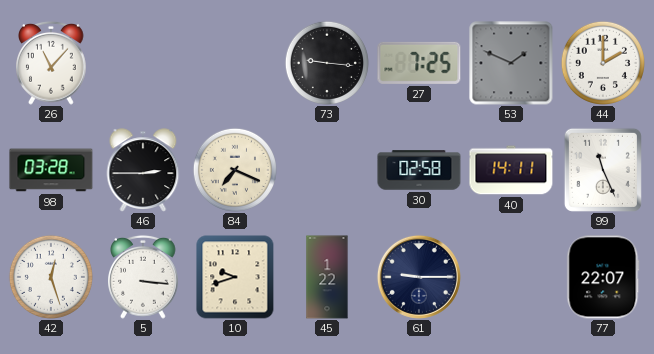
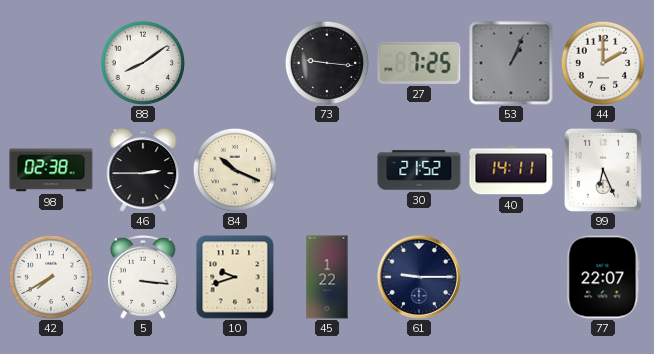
26: 11:07 -> none
88: none -> 8:09
53: 1:49 -> 1:04
98: 03:28 -> 02:38
84: 7:19 -> 10:19
30: 02:58 -> 21:52
99: 11:26 -> 6:26
42: 12:27 -> 7:40
